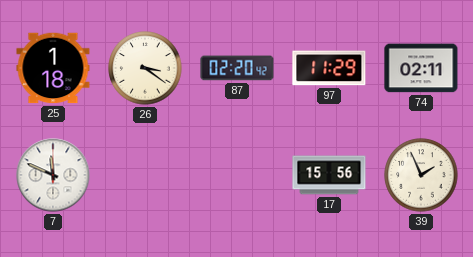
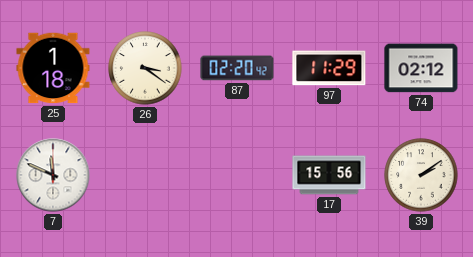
74: 02:11 -> 02:12
39: 1:56 -> 2:09
